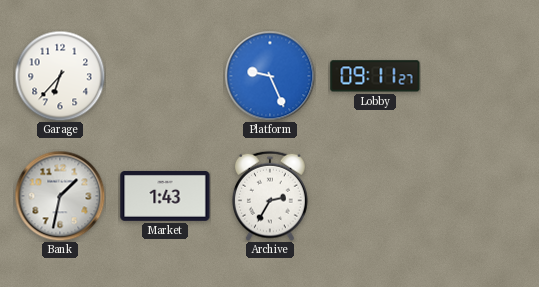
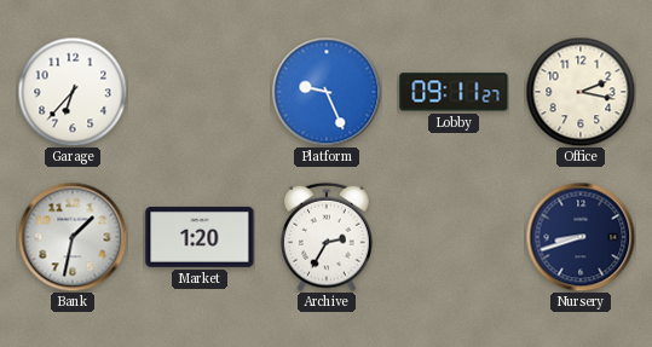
Office: none -> 2:17
Market: 1:43 -> 1:20
Nursery: none -> 8:42
